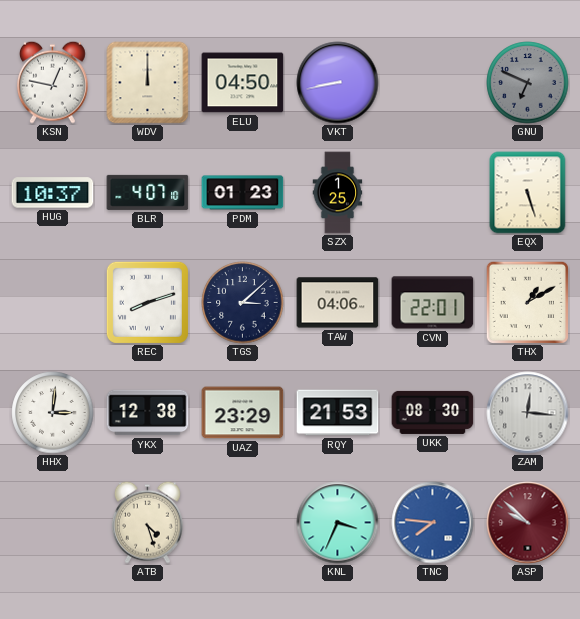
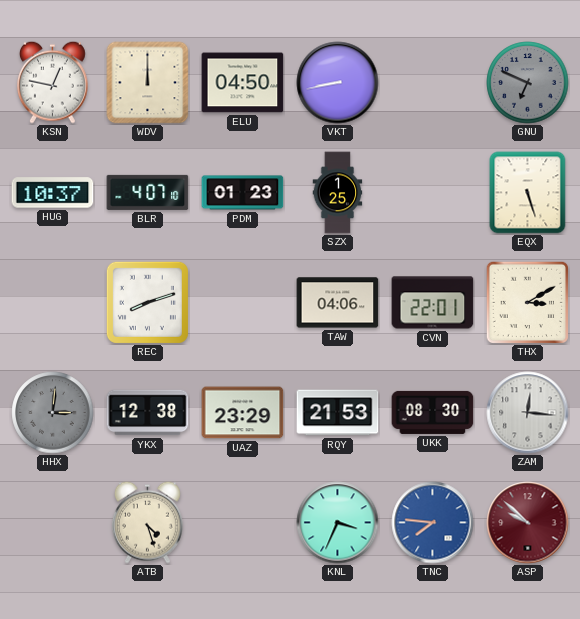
TGS: 3:08 -> none
THX: 1:10 -> 3:10
HHX dial: white -> grey
